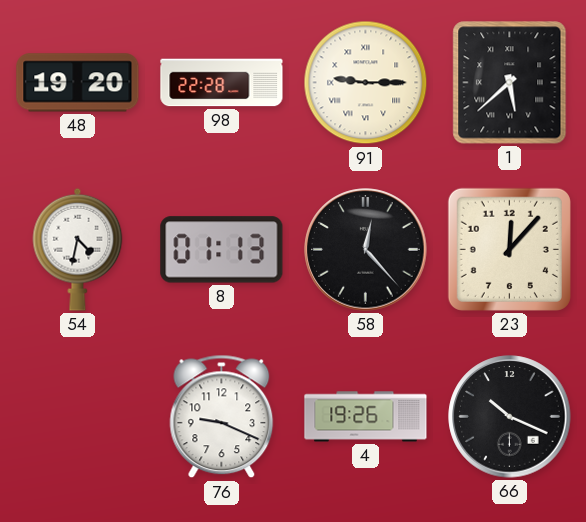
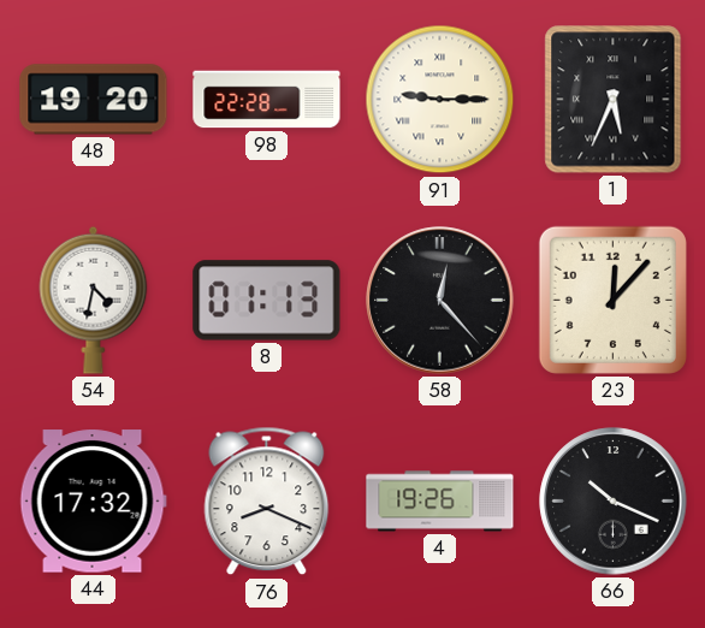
1: 5:38 -> 5:34
44: none -> 17:32
76: 9:19 -> 8:19
